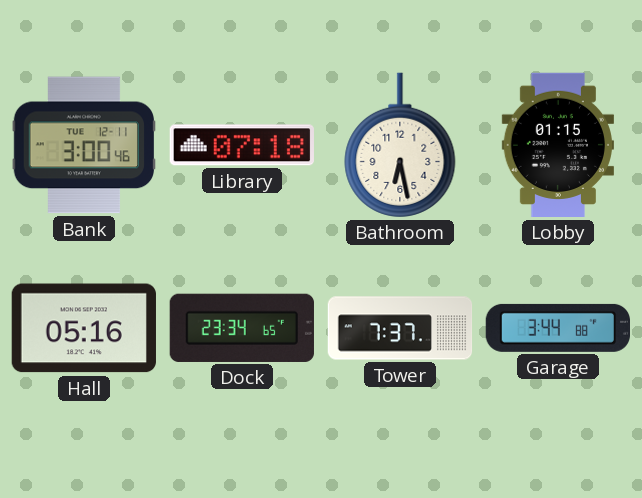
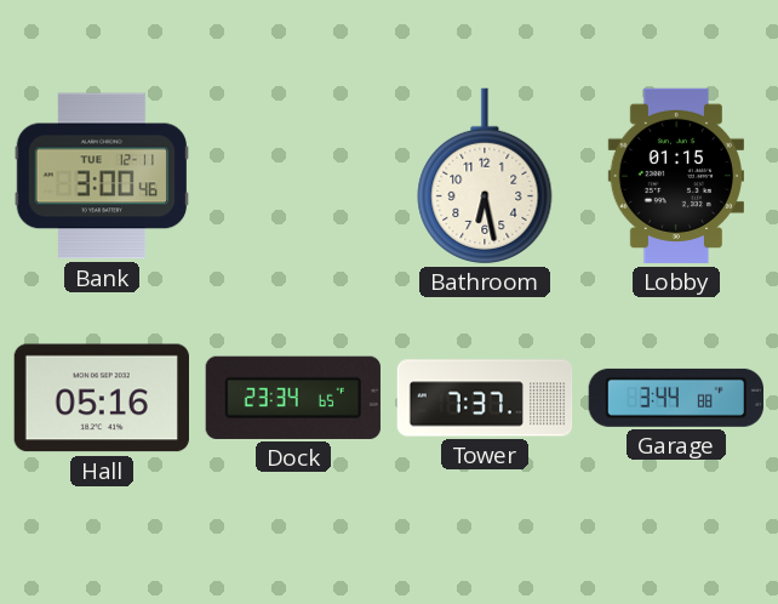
Library: 07:18 -> none
